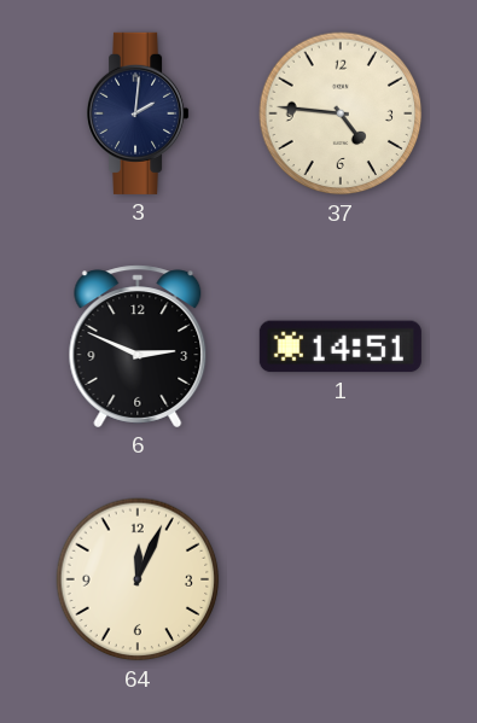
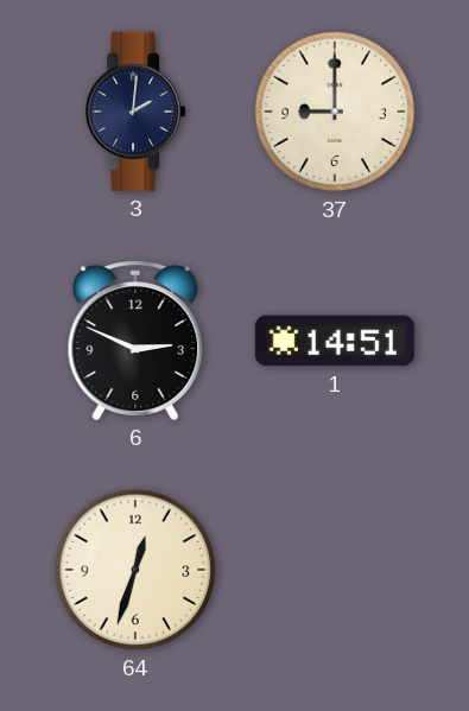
37: 4:46 -> 9:00
64: 12:04 -> 12:33
